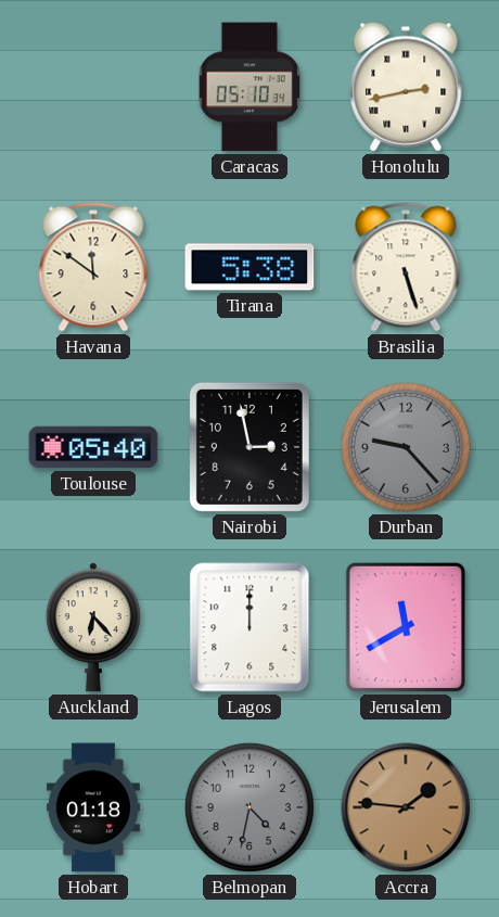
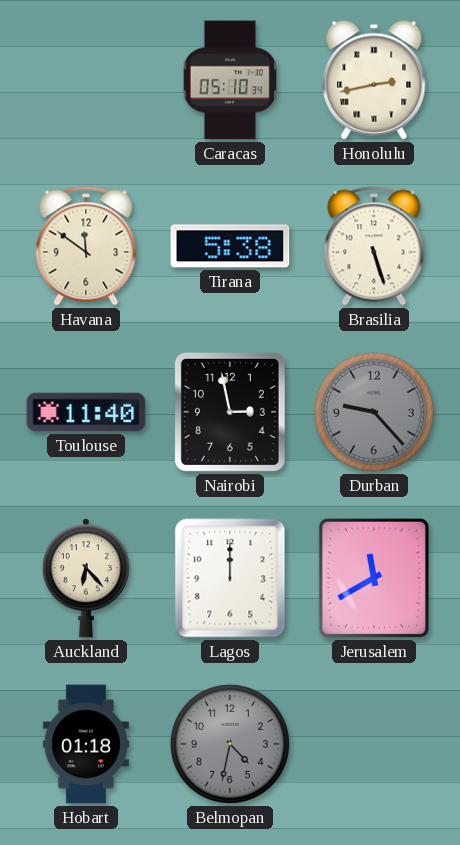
Toulouse: 05:40 -> 11:40
Accra: 1:46 -> none
